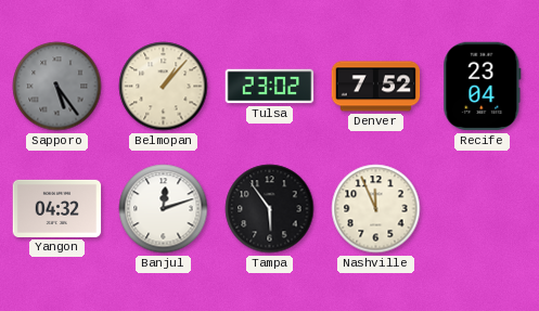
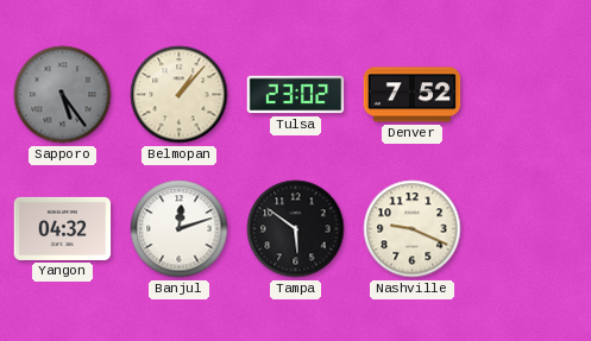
Recife: 23:04 -> none
Tampa: 5:54 -> 5:51
Nashville: 11:56 -> 9:19
